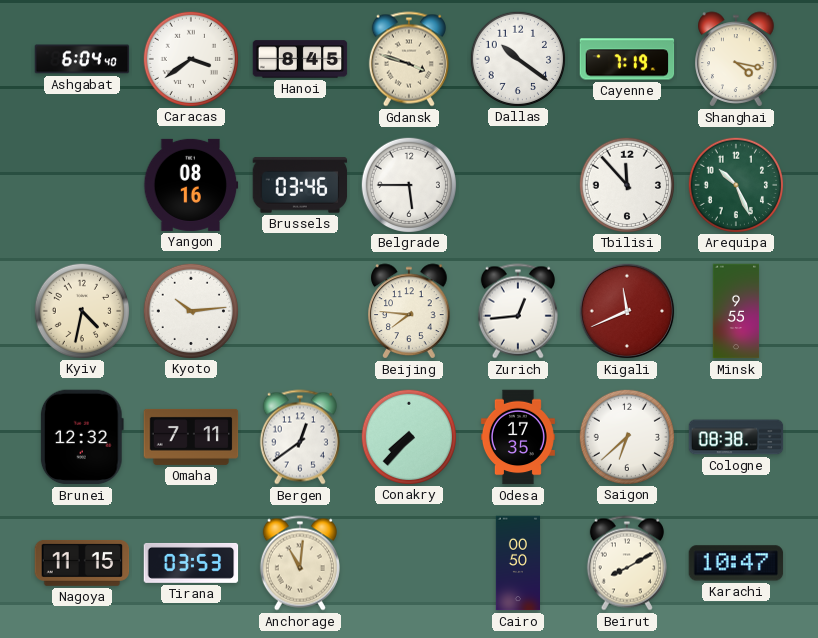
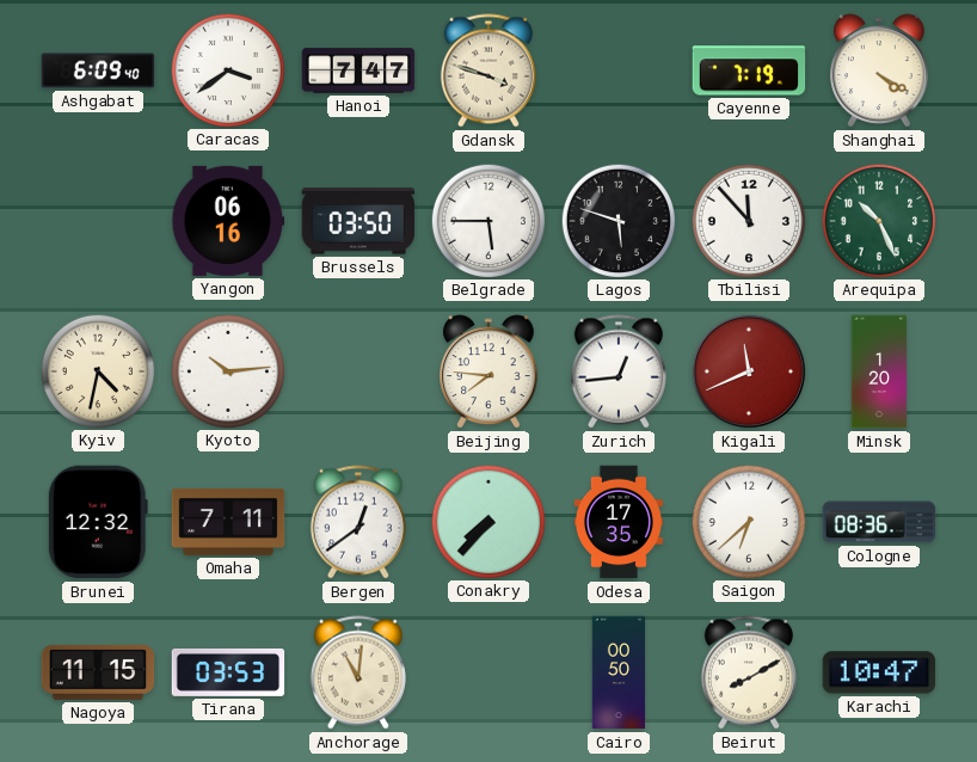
Ashgabat: 6:04 -> 6:09
Hanoi: 8:45 -> 7:47
Dallas: 10:21 -> none
Shanghai: 4:17 -> 4:20
Yangon: 08:16 -> 06:16
Brussels: 03:46 -> 03:50
Lagos: none -> 5:48
Minsk: 9:55 -> 1:20
Cologne: 08:38 -> 08:36
